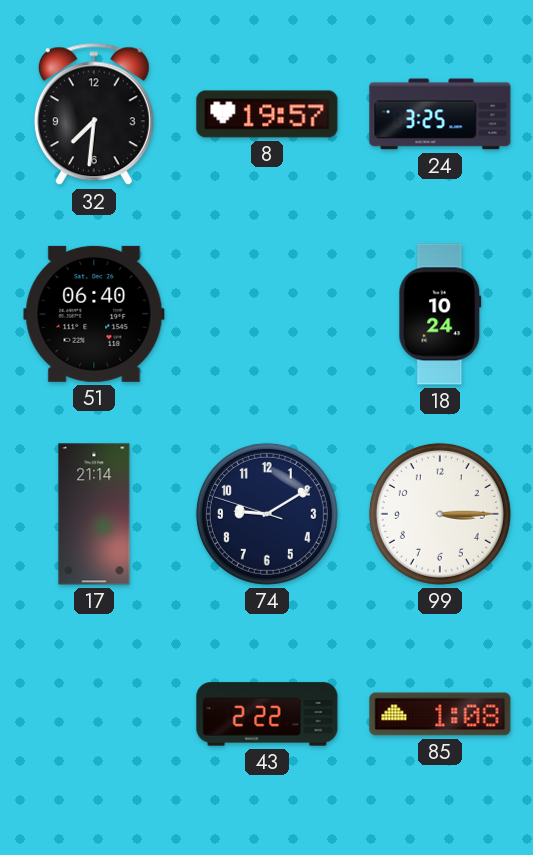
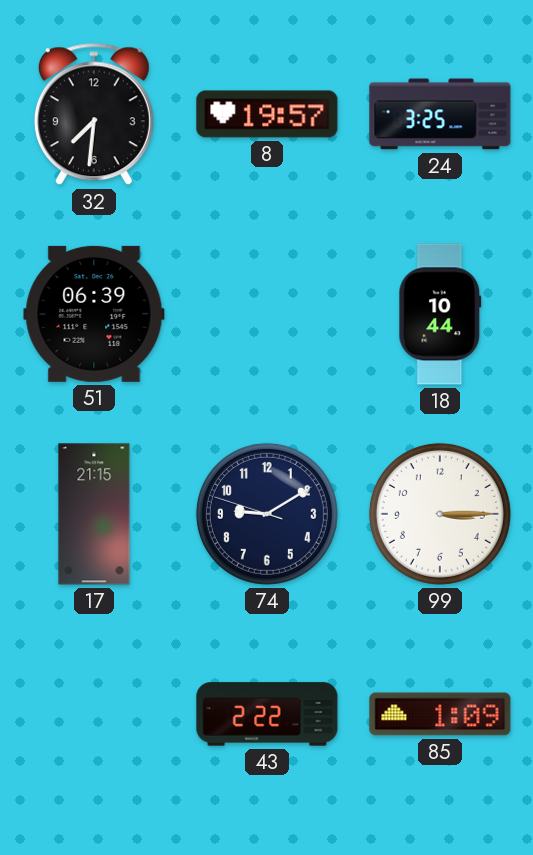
51: 06:40 -> 06:39
18: 10:24 -> 10:44
17: 21:14 -> 21:15
85: 1:08 -> 1:09
